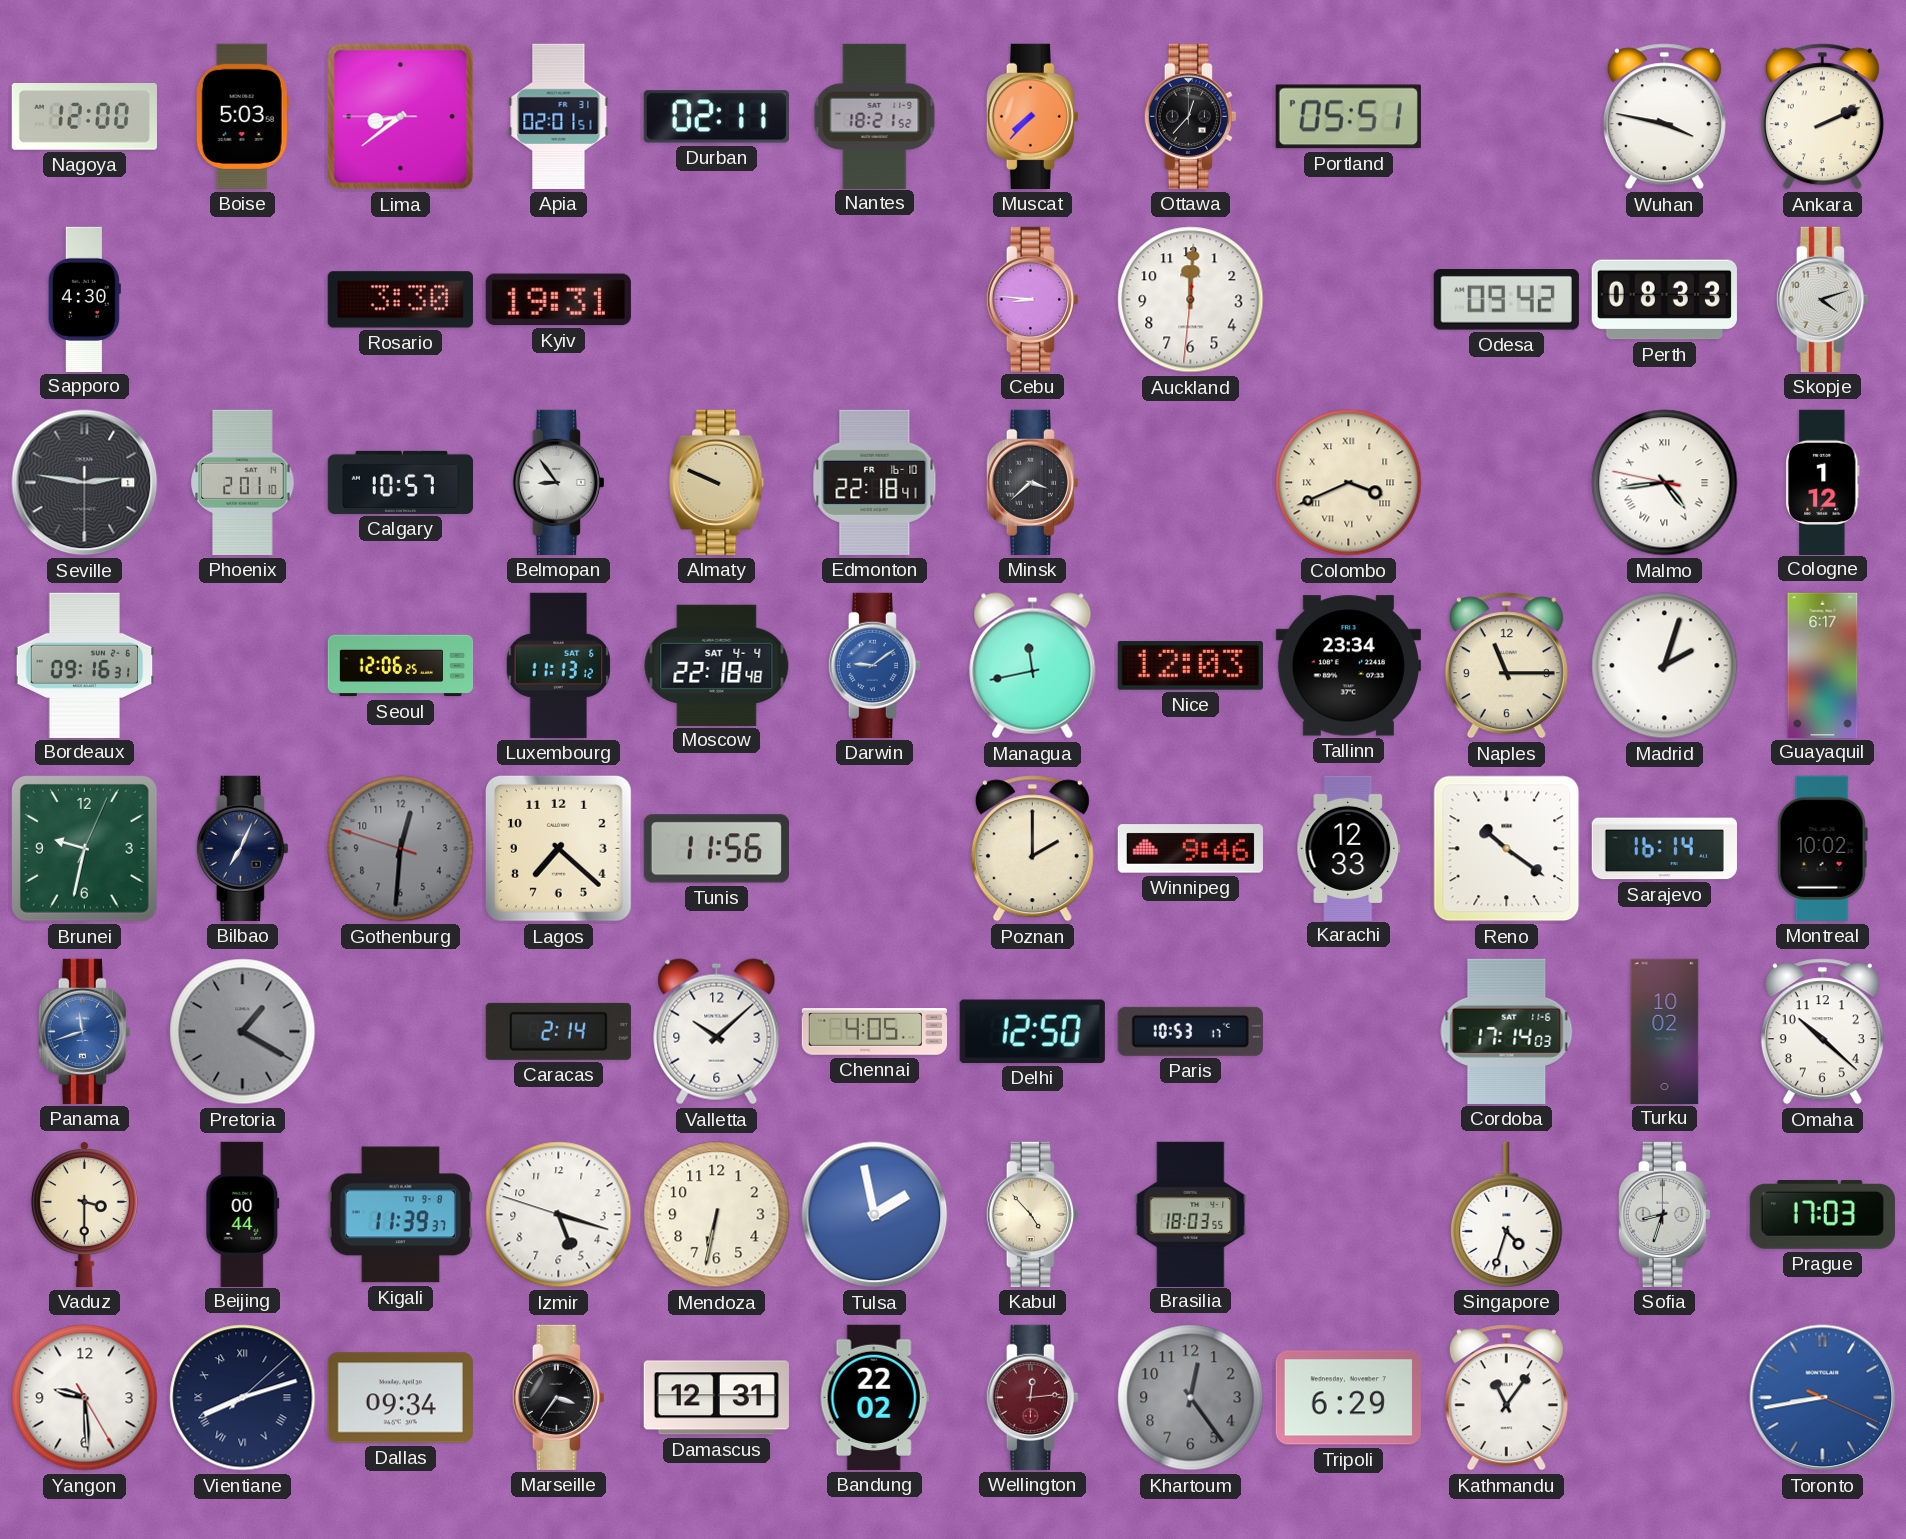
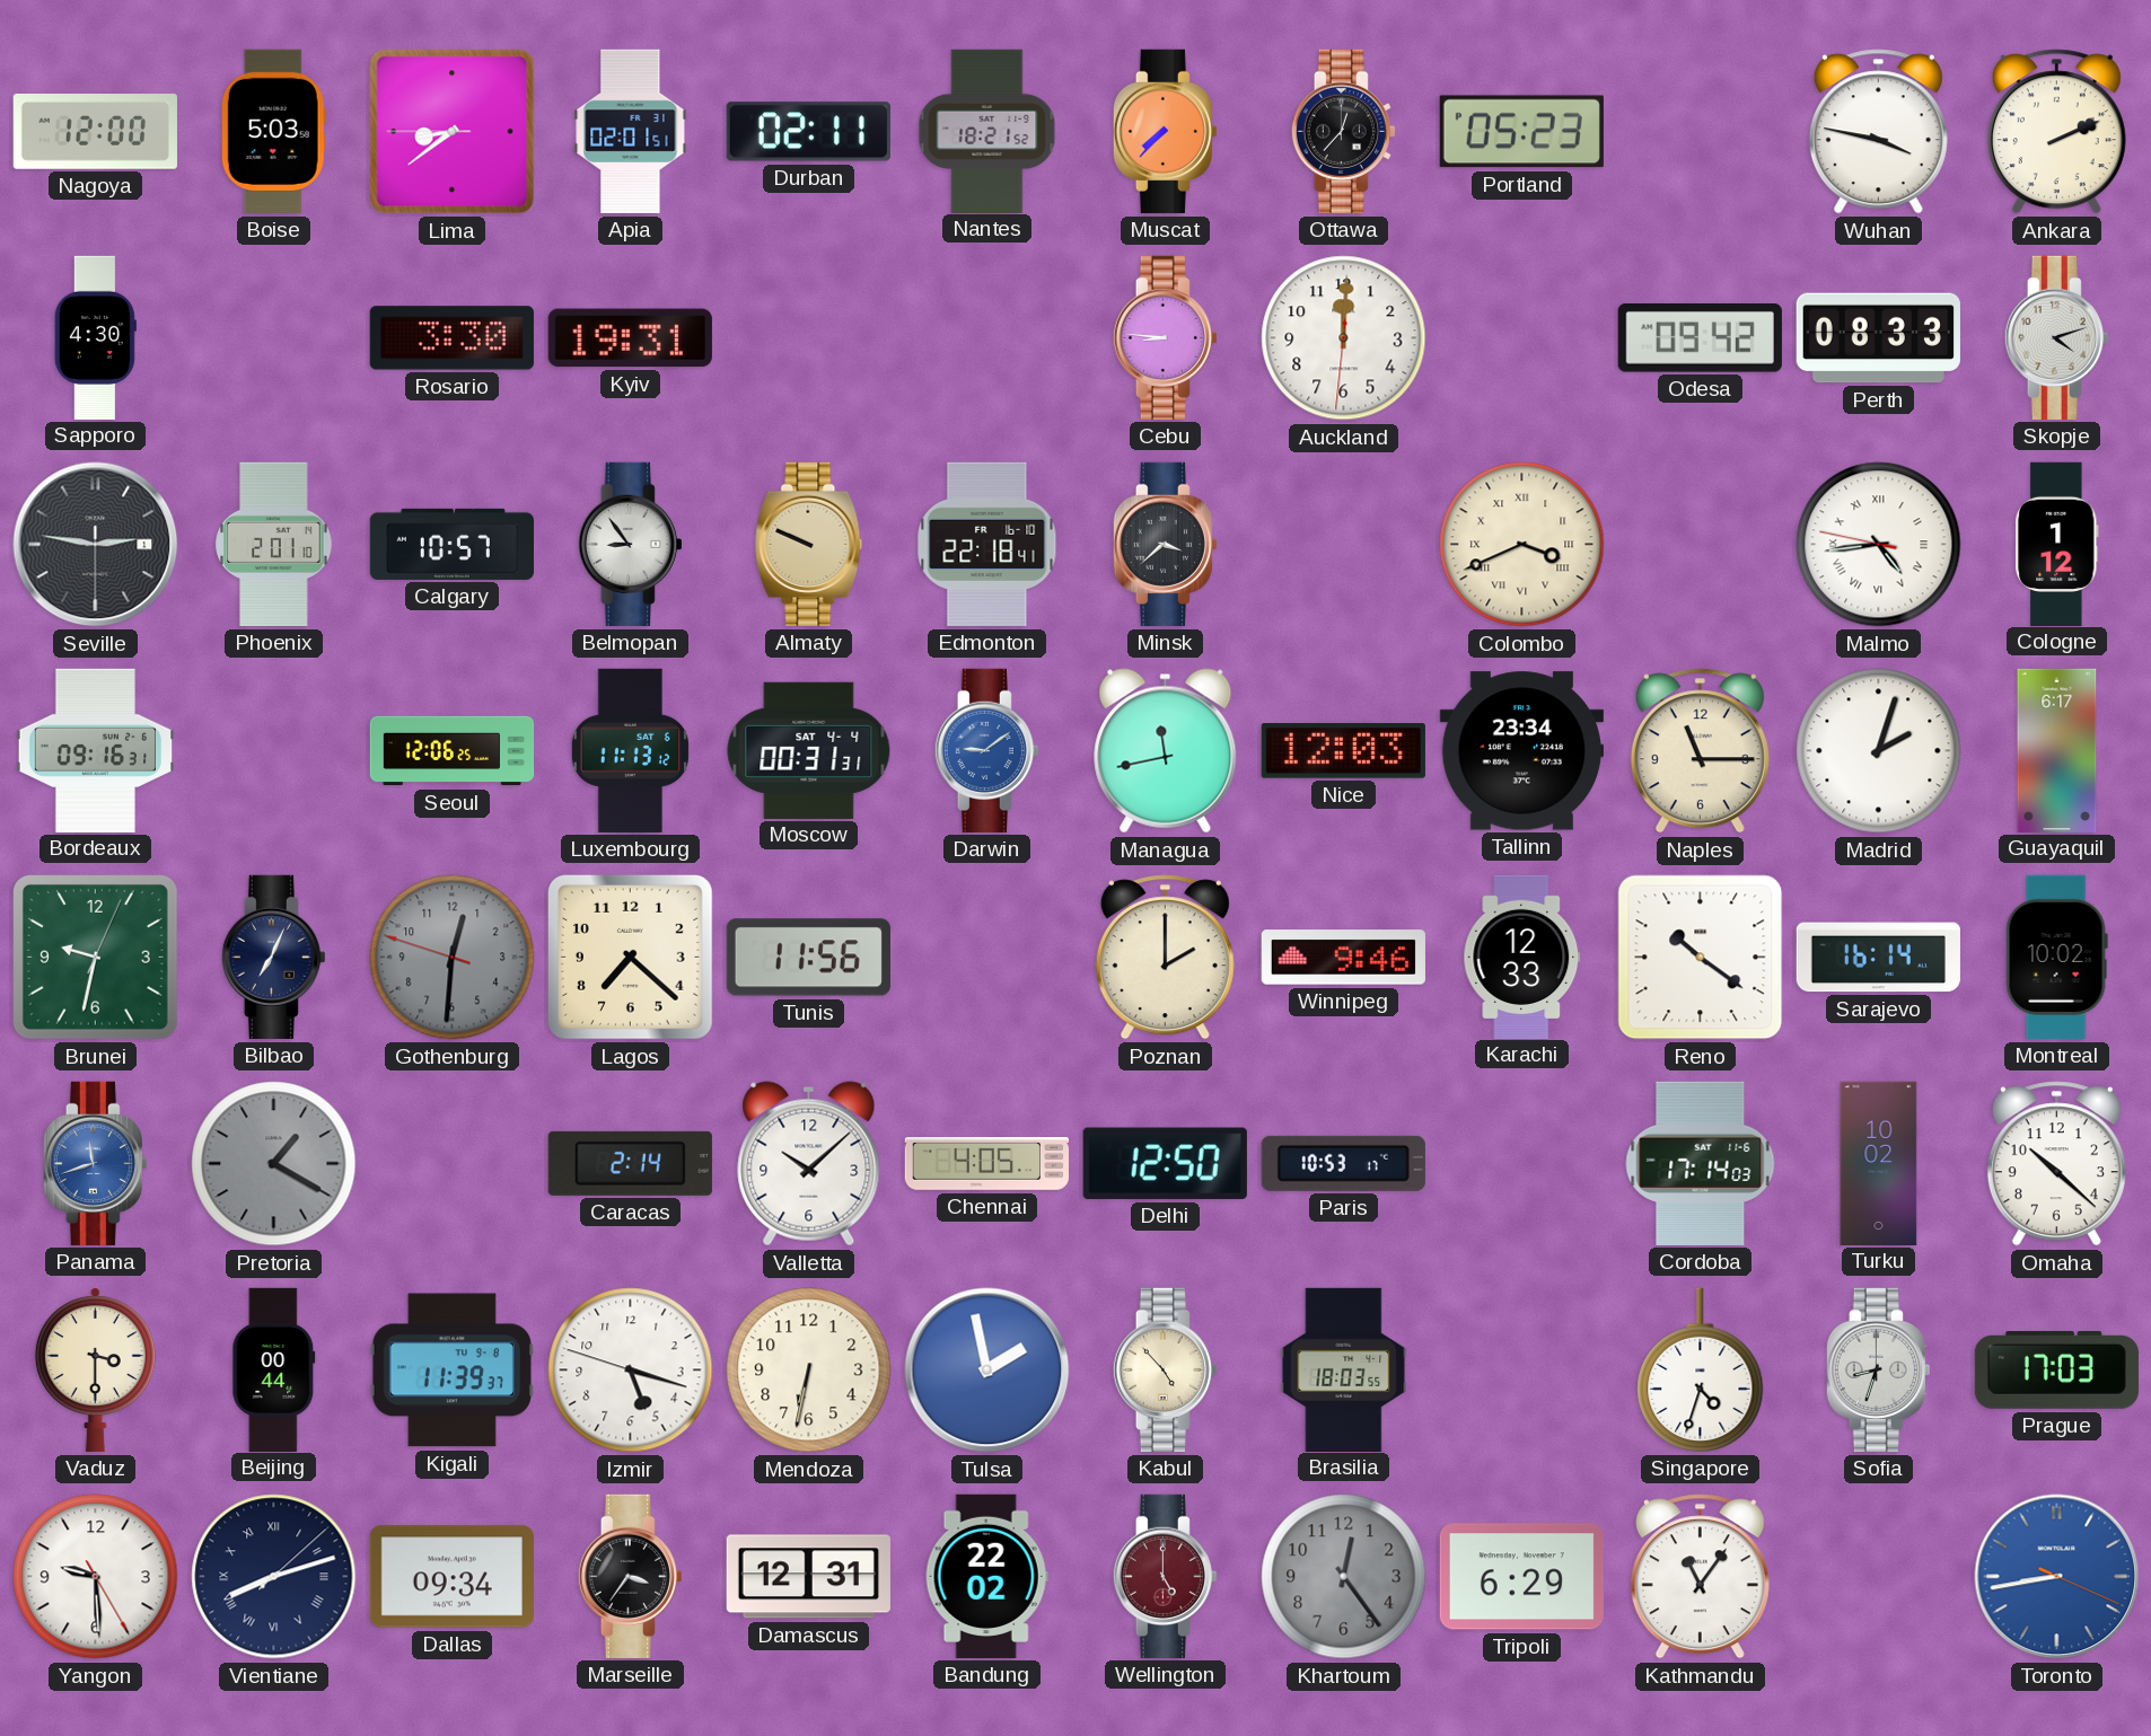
Portland: 05:51 -> 05:23
Moscow: 22:18 -> 00:31
Wellington: 12:14 -> 5:00
